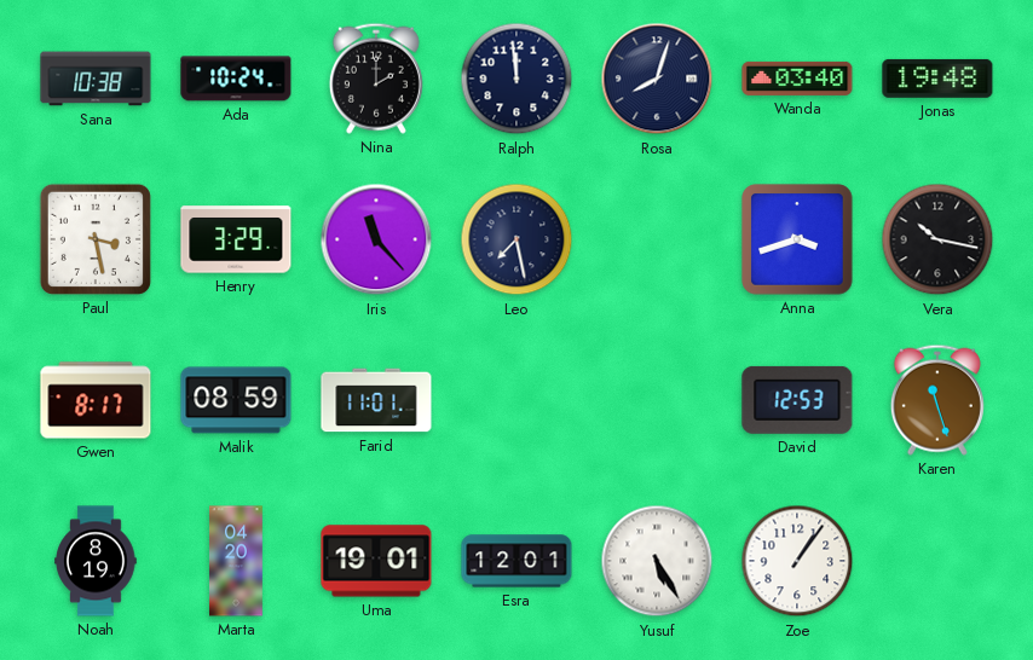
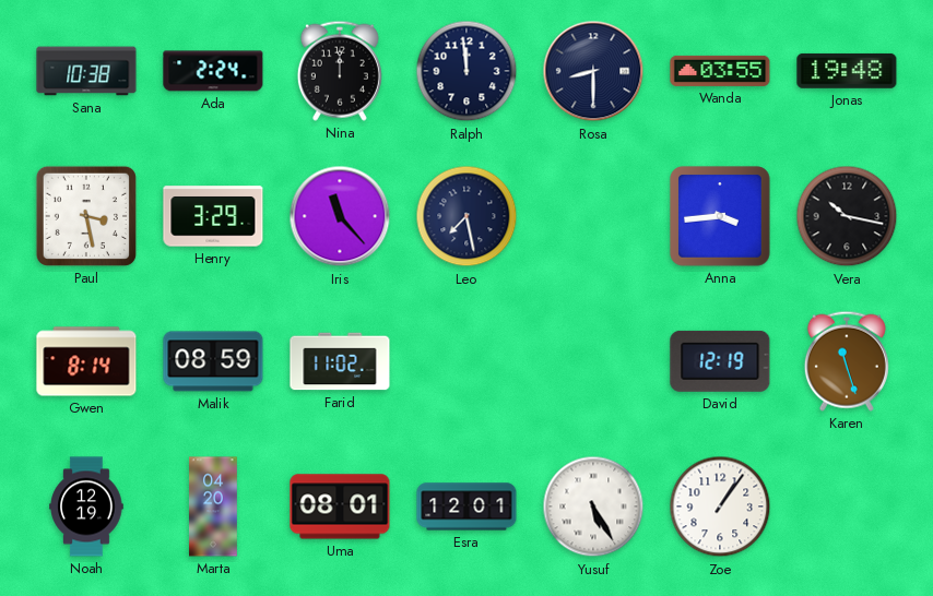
Ada: 10:24 -> 2:24
Nina: 2:00 -> 12:00
Rosa: 8:03 -> 8:30
Wanda: 03:40 -> 03:55
Anna: 3:42 -> 3:44
Gwen: 8:17 -> 8:14
Farid: 11:01 -> 11:02
David: 12:53 -> 12:19
Noah: 8:19 -> 12:19
Uma: 19:01 -> 08:01
